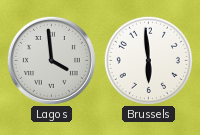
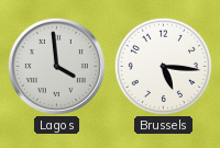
Brussels: 5:59 -> 5:16
